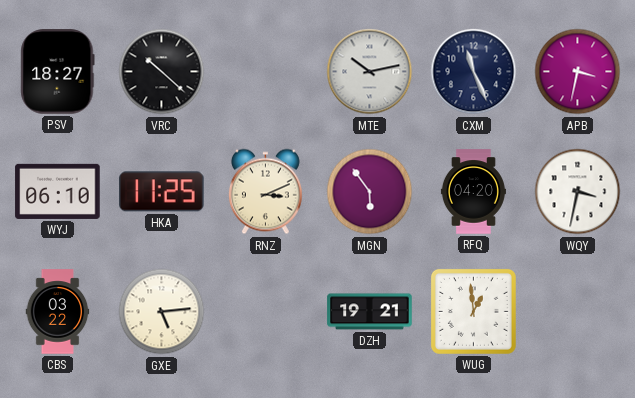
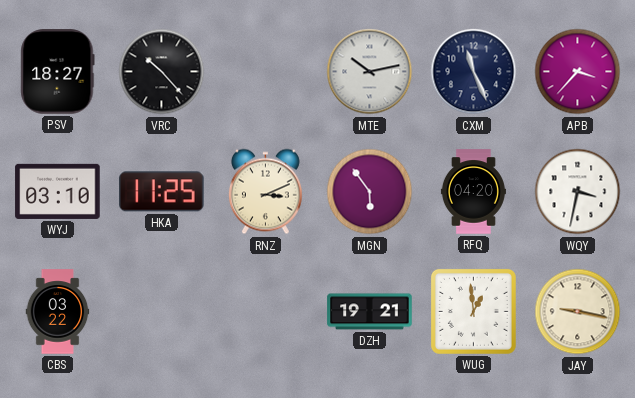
VRC: 10:22 -> 10:23
APB: 3:32 -> 3:37
WYJ: 06:10 -> 03:10
GXE: 5:14 -> none
JAY: none -> 9:17
